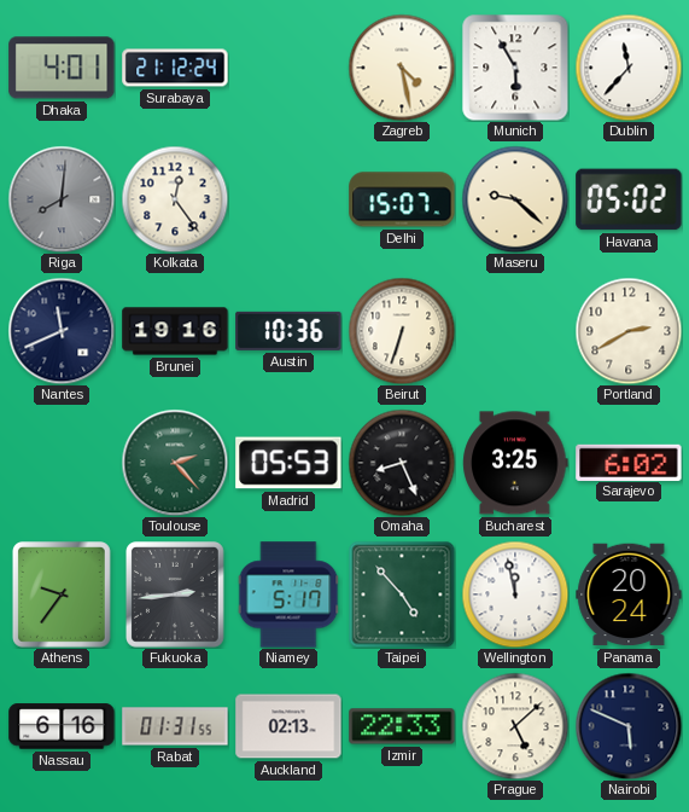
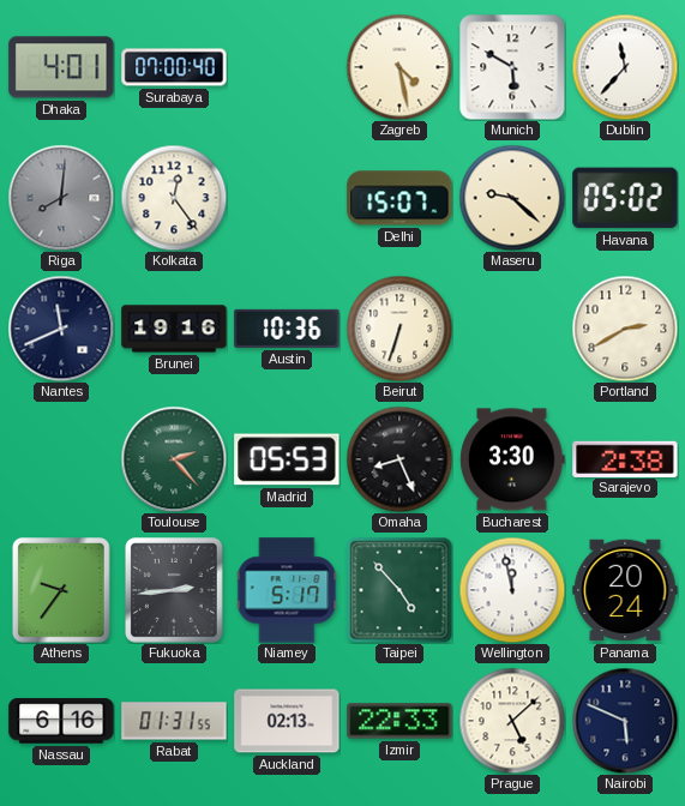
Surabaya: 21:12 -> 07:00
Munich: 5:55 -> 5:50
Bucharest: 3:25 -> 3:30
Sarajevo: 6:02 -> 2:38
